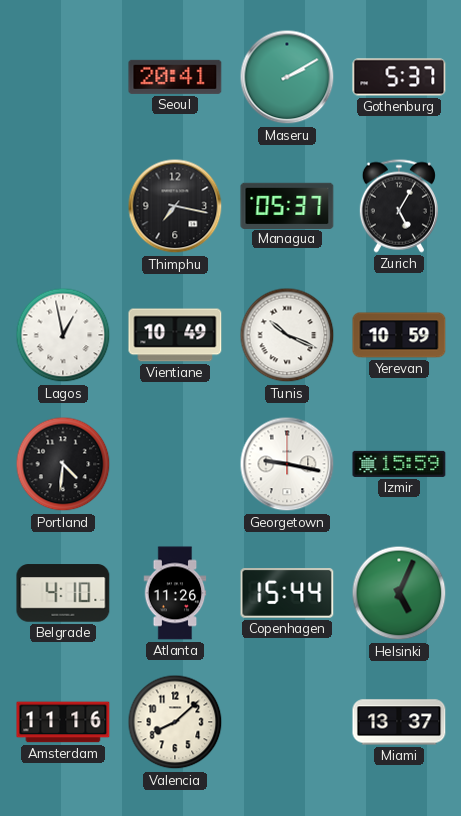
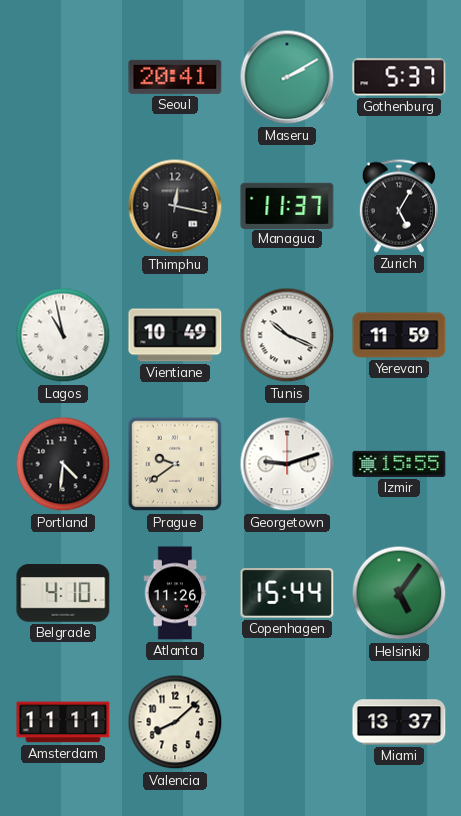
Thimphu: 7:17 -> 12:17
Managua: 05:37 -> 11:37
Lagos: 12:58 -> 10:58
Yerevan: 10:59 -> 11:59
Prague: none -> 9:39
Georgetown: 9:17 -> 9:12
Izmir: 15:59 -> 15:55
Helsinki: 5:04 -> 5:06
Amsterdam: 11:16 -> 11:11
